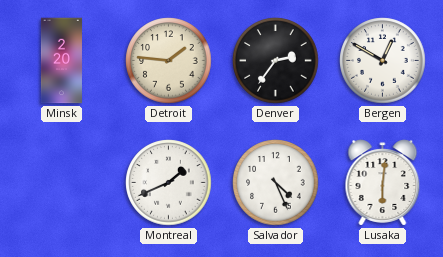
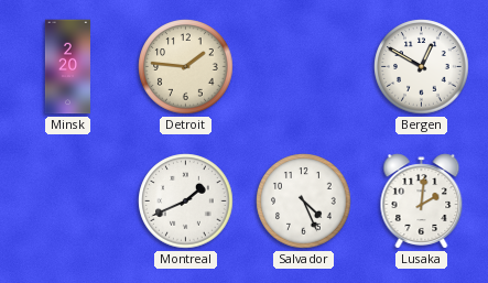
Denver: 2:36 -> none
Lusaka: 6:01 -> 2:01
